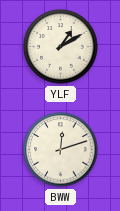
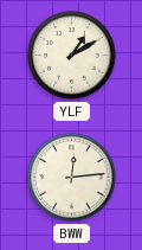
BWW: 12:12 -> 12:14
